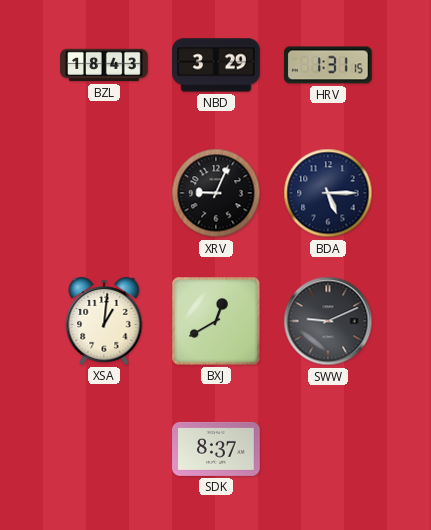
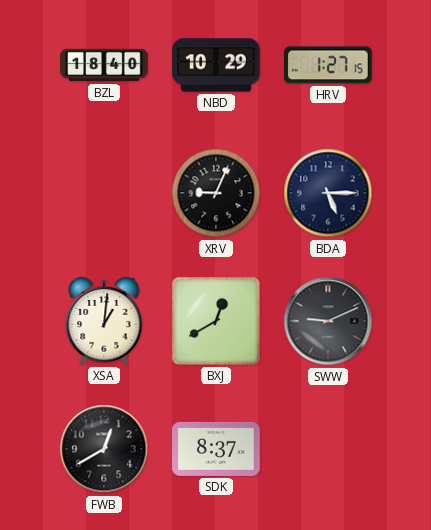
BZL: 18:43 -> 18:40
NBD: 3:29 -> 10:29
HRV: 1:31 -> 1:27
FWB: none -> 12:40
